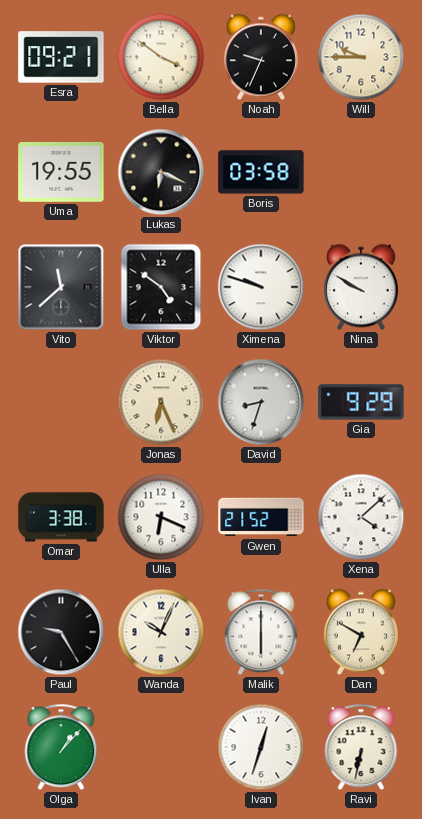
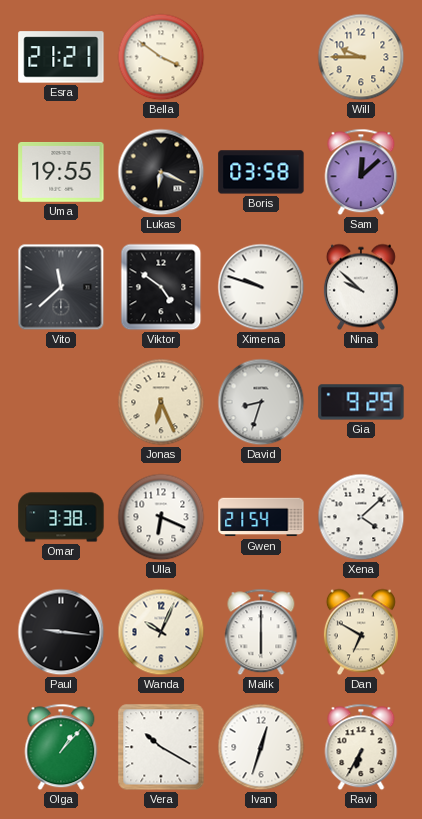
Esra: 09:21 -> 21:21
Noah: 9:34 -> none
Sam: none -> 12:08
Nina: 9:50 -> 9:52
Gwen: 21:52 -> 21:54
Paul: 9:25 -> 9:16
Vera: none -> 10:20
Ravi: 6:32 -> 6:35
